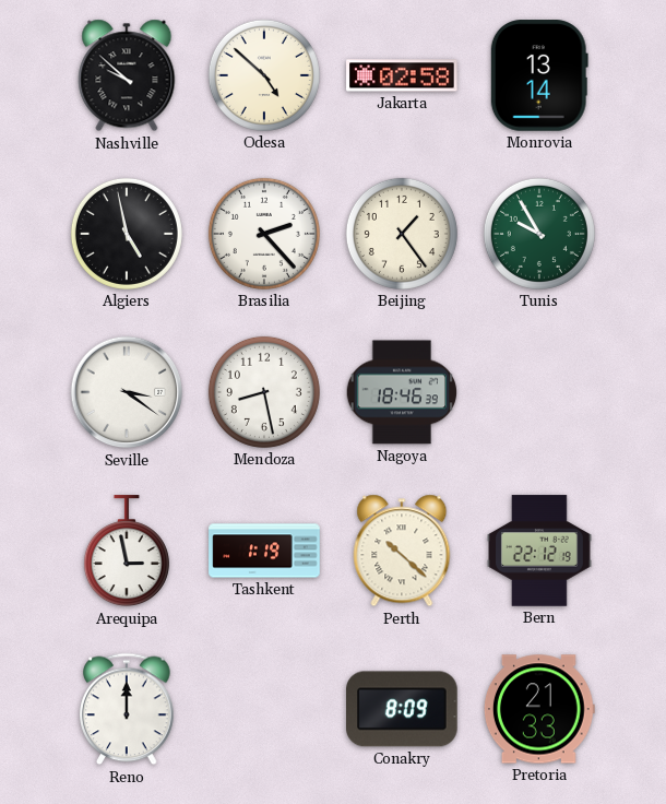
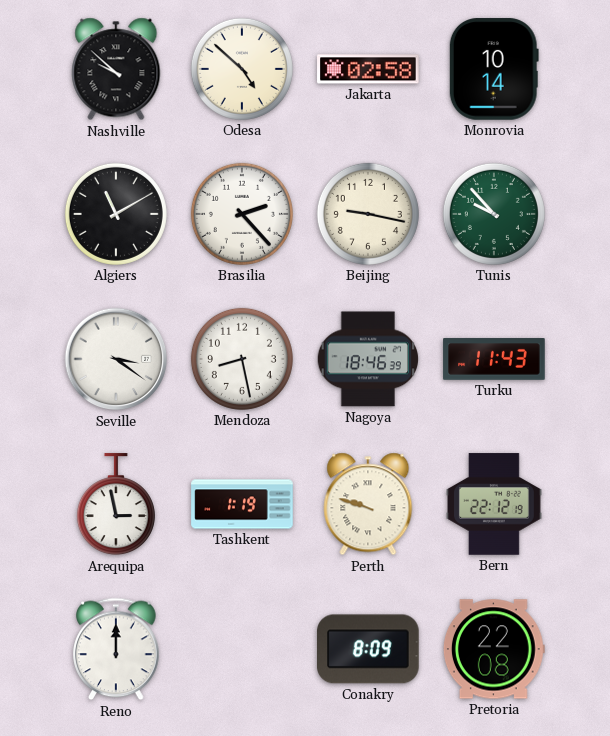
Monrovia: 13:14 -> 10:14
Algiers: 4:58 -> 11:10
Beijing: 1:24 -> 9:17
Tunis: 9:55 -> 9:53
Turku: none -> 11:43
Perth: 10:22 -> 9:48
Pretoria: 21:33 -> 22:08
